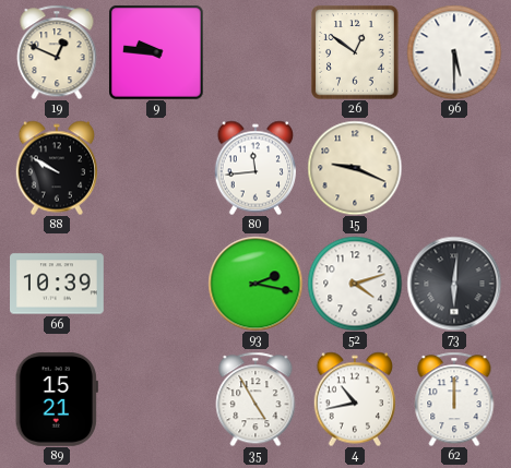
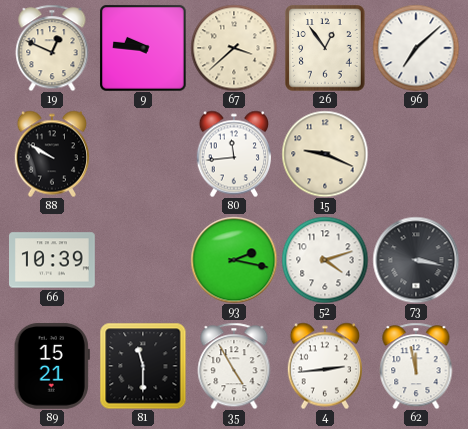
67: none -> 3:38
26: 12:51 -> 12:54
96: 5:30 -> 7:08
73: 6:01 -> 3:17
81: none -> 11:30
4: 10:43 -> 2:44
62: 12:00 -> 11:58
